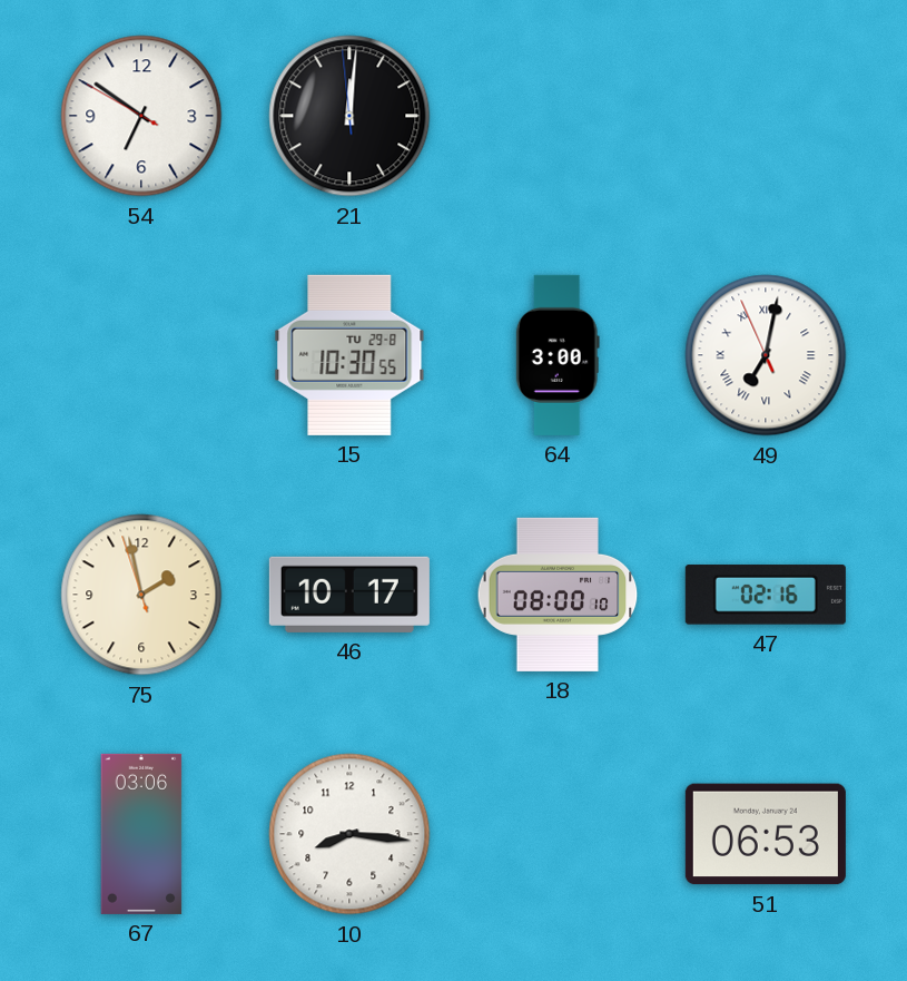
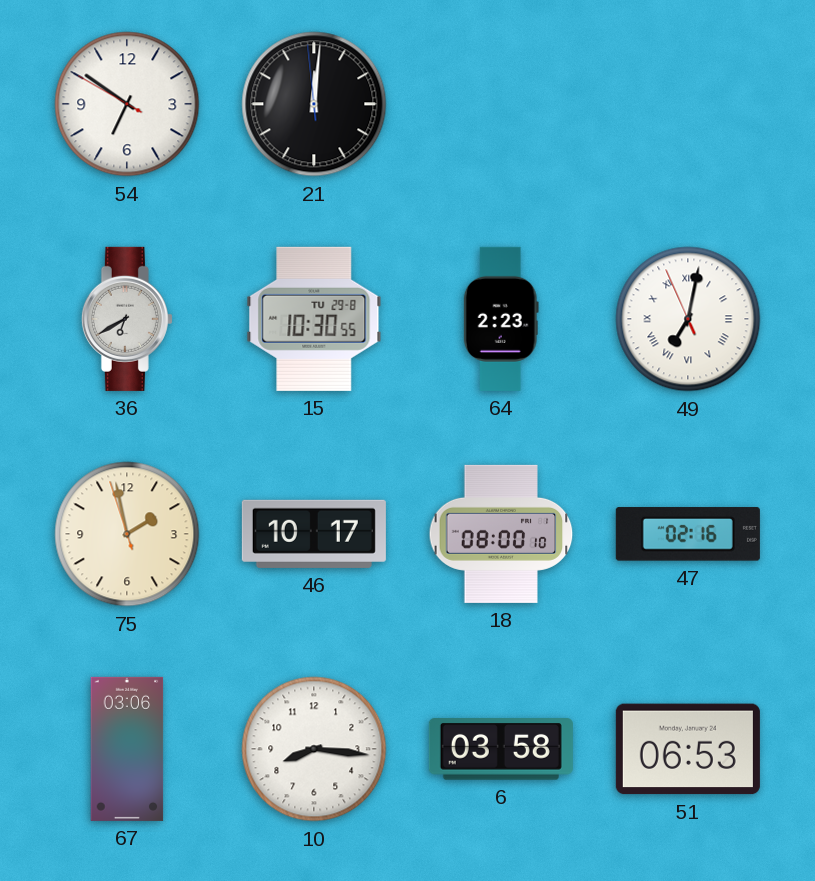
36: none -> 6:40
64: 3:00 -> 2:23
6: none -> 03:58
